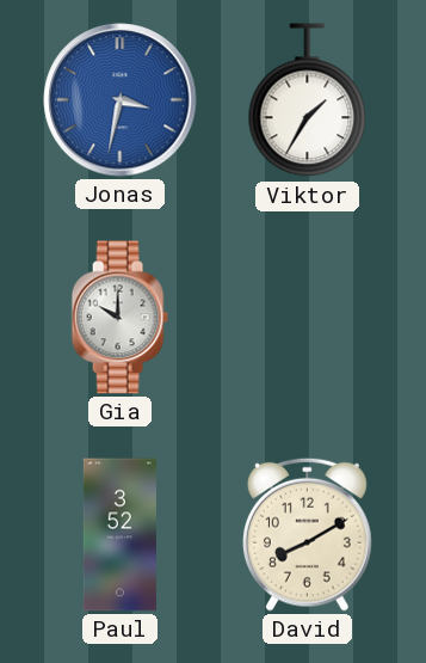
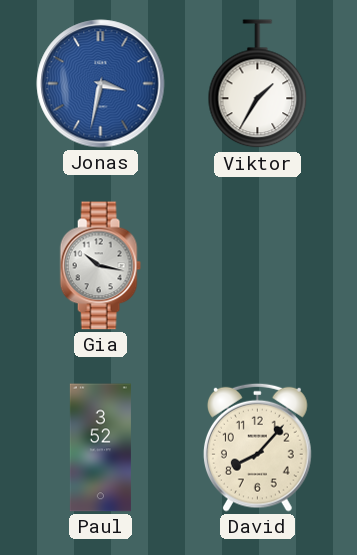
Gia: 10:00 -> 10:17
David: 8:10 -> 8:07
